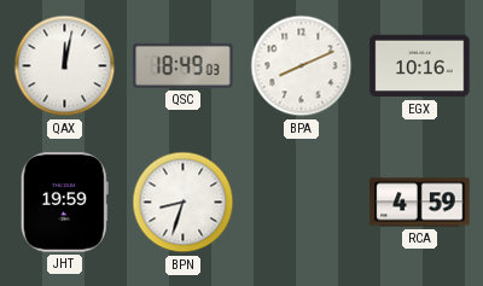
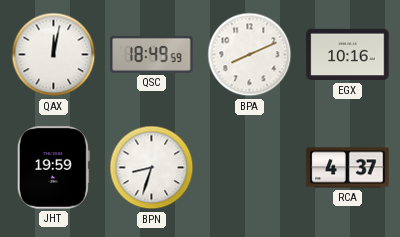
QSC: 18:49:03 -> 18:49:59
RCA: 4:59 -> 4:37
